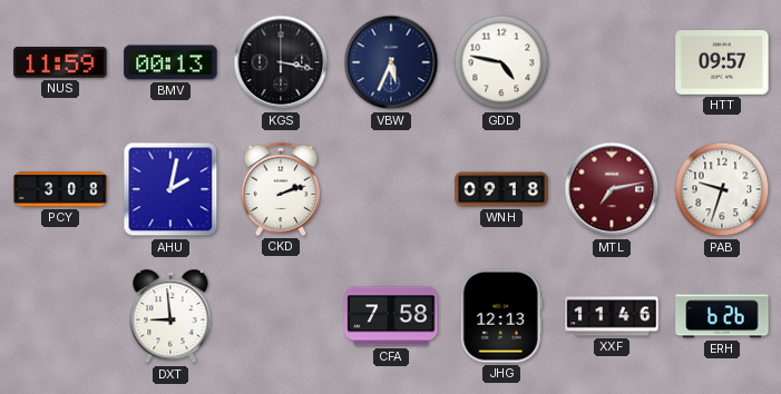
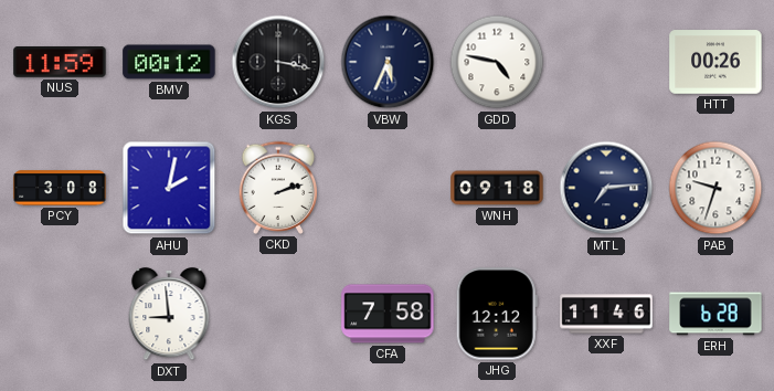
BMV: 00:13 -> 00:12
HTT: 09:57 -> 00:26
MTL: 7:13 -> 7:14
MTL dial: burgundy -> navy
JHG: 12:13 -> 12:12
ERH: 6:26 -> 6:28
